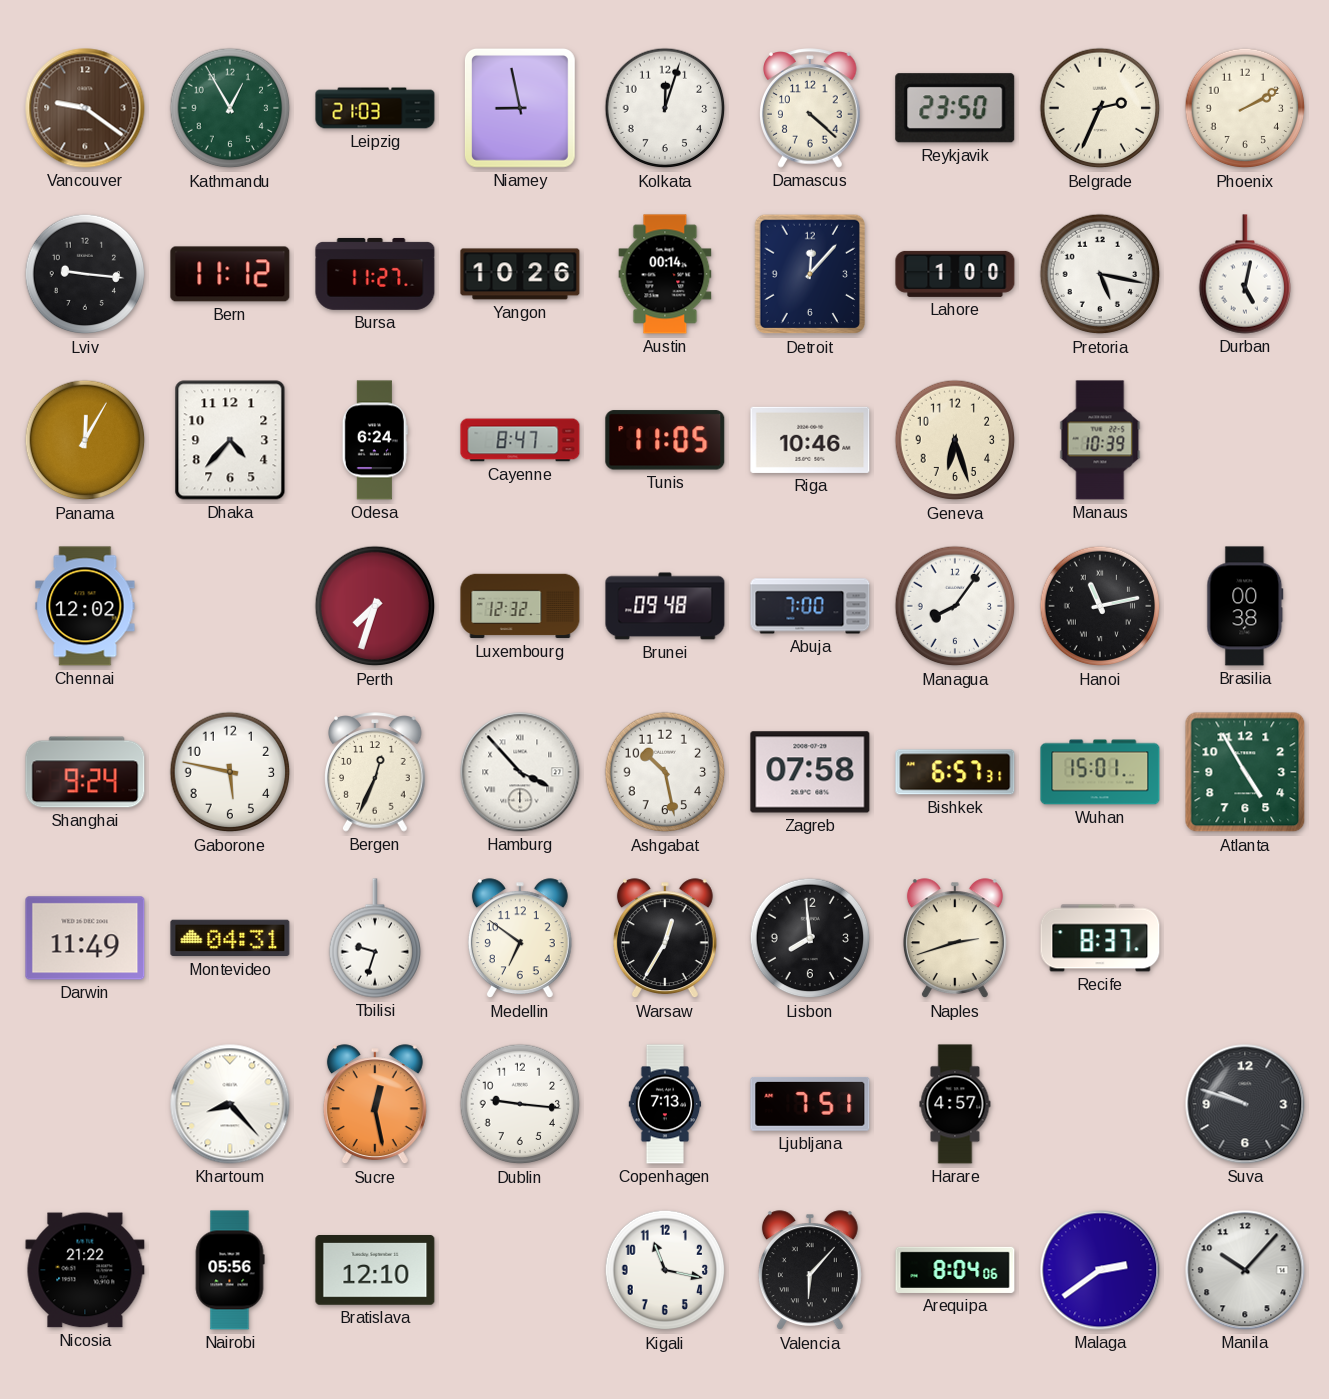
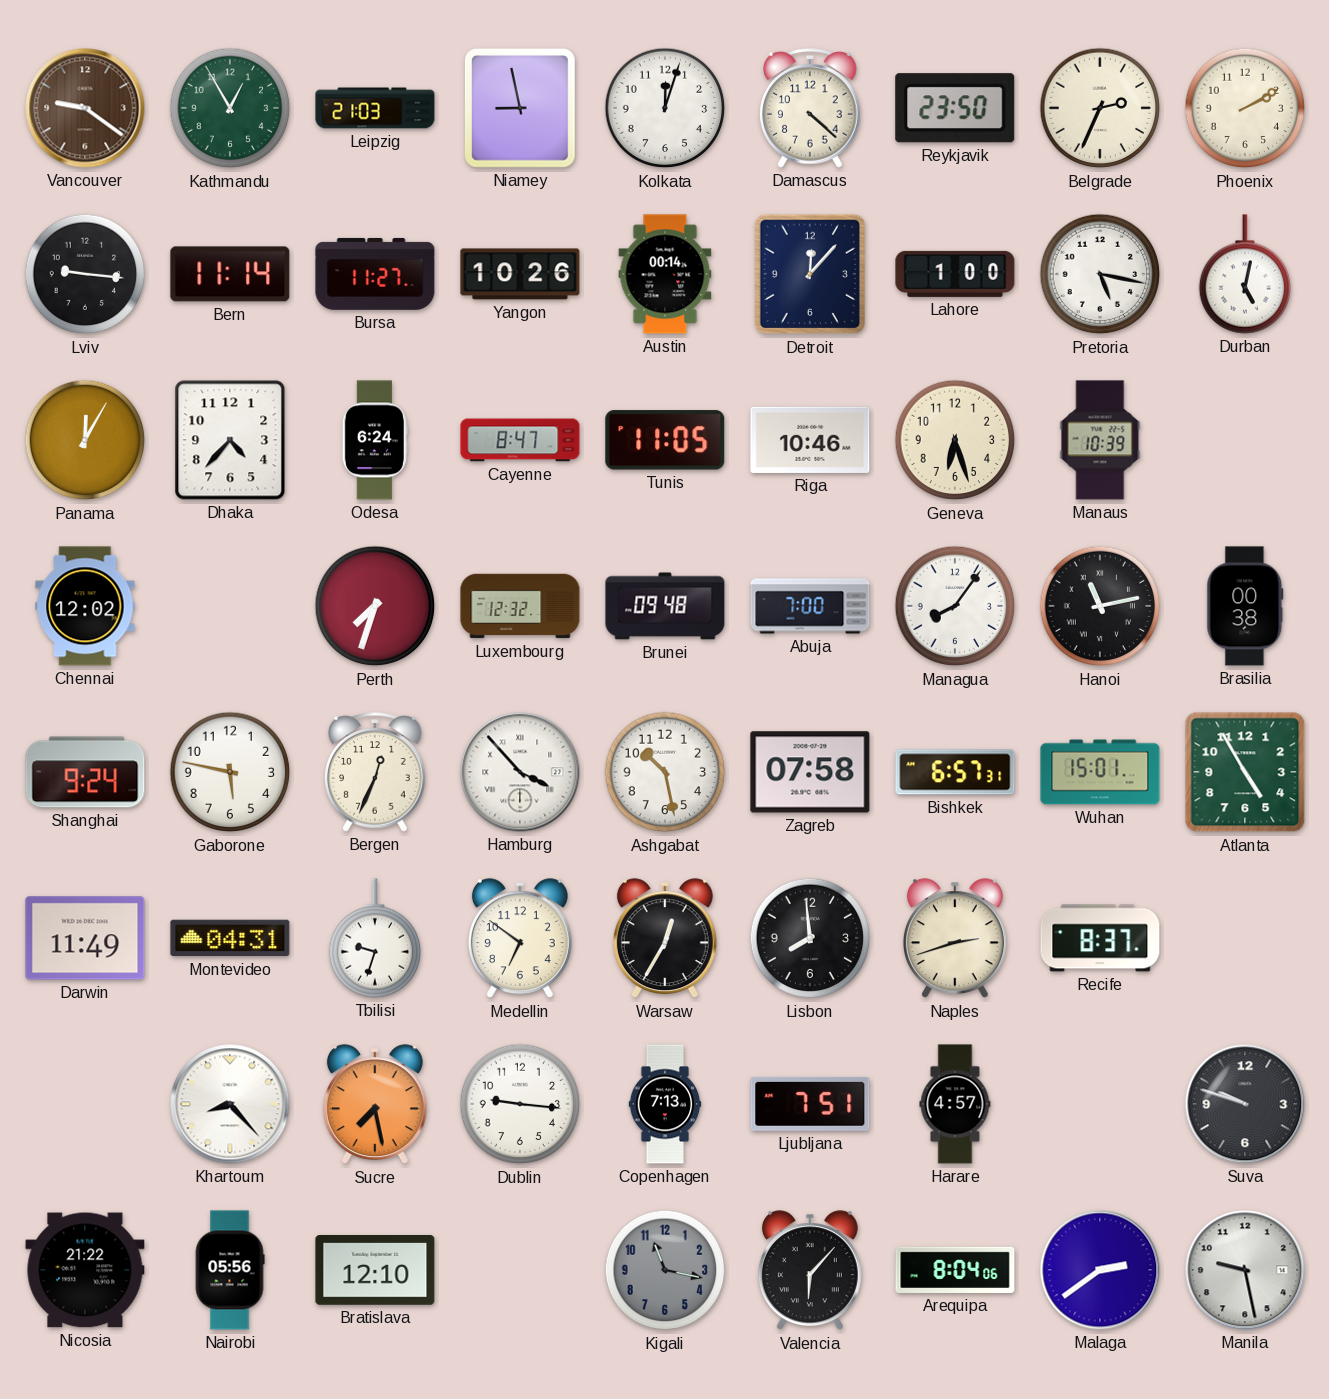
Bern: 11:12 -> 11:14
Sucre: 12:28 -> 7:28
Kigali dial: white -> grey
Manila: 10:07 -> 9:28
